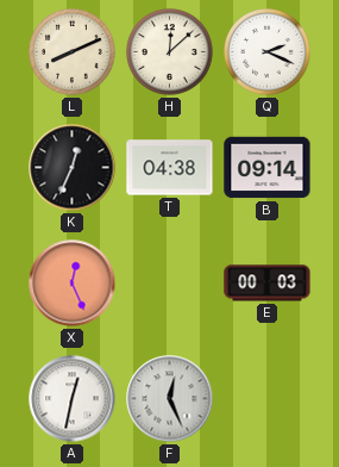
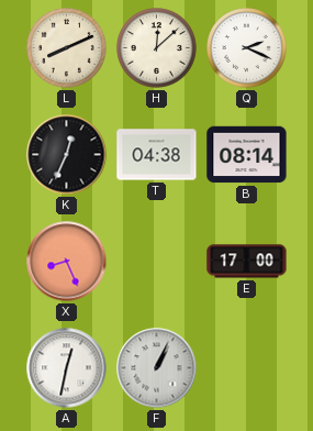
B: 09:14 -> 08:14
X: 12:26 -> 8:26
E: 00:03 -> 17:00
F: 12:26 -> 1:04
